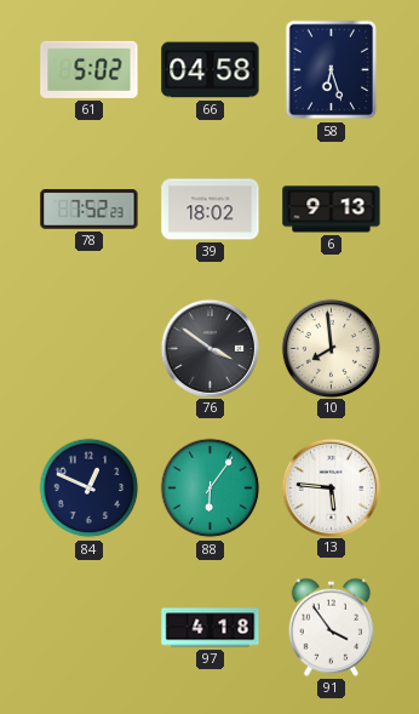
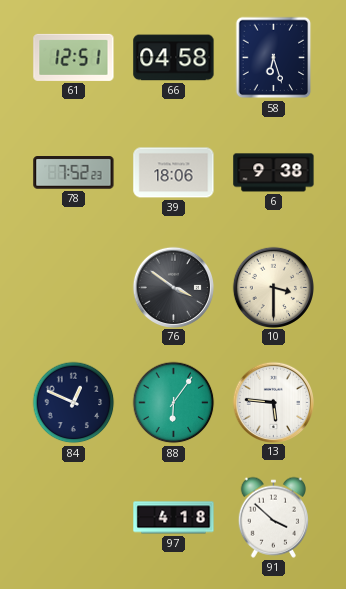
61: 5:02 -> 12:51
39: 18:02 -> 18:06
6: 9:13 -> 9:38
10: 7:59 -> 3:30
91: 3:54 -> 3:52
